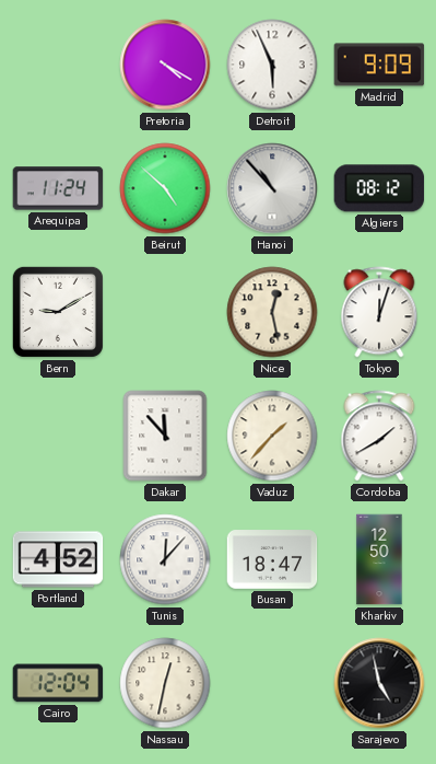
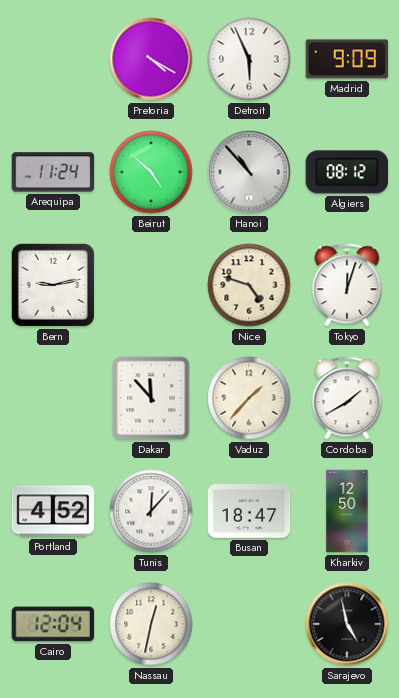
Bern: 9:10 -> 9:13
Nice: 12:28 -> 4:48
